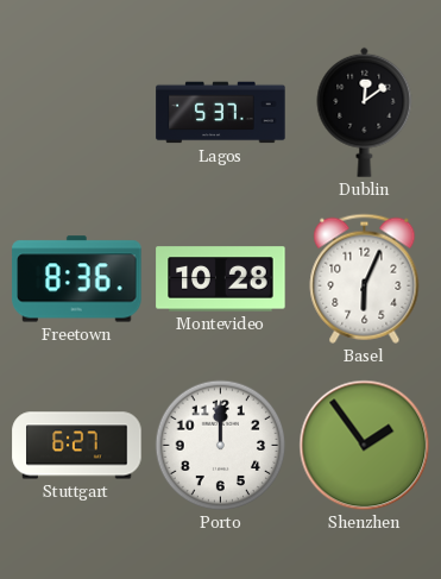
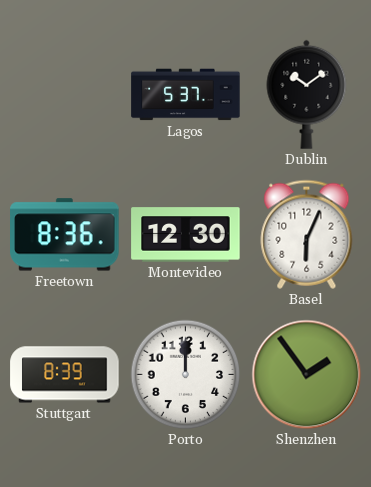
Dublin: 12:09 -> 10:09
Montevideo: 10:28 -> 12:30
Stuttgart: 6:27 -> 8:39
